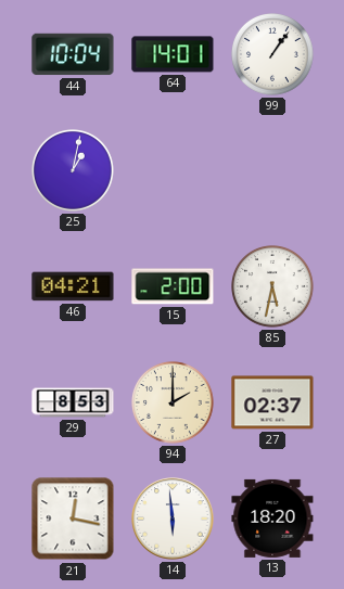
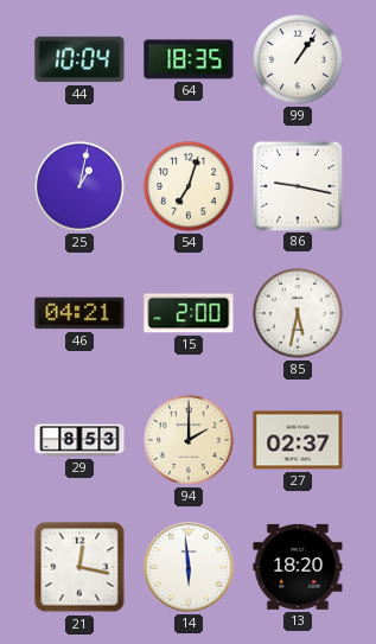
64: 14:01 -> 18:35
54: none -> 7:03
86: none -> 9:17
